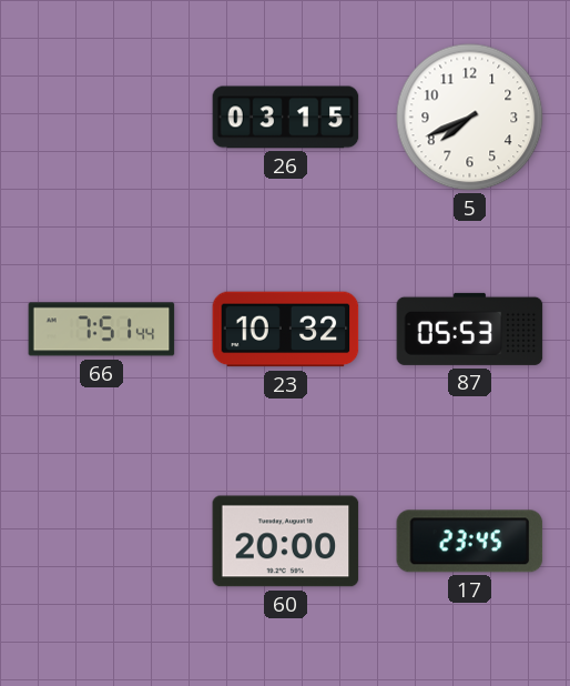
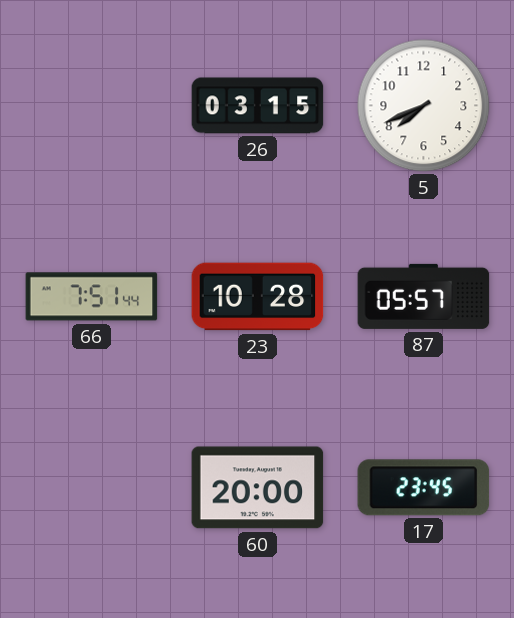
23: 10:32 -> 10:28
87: 05:53 -> 05:57
